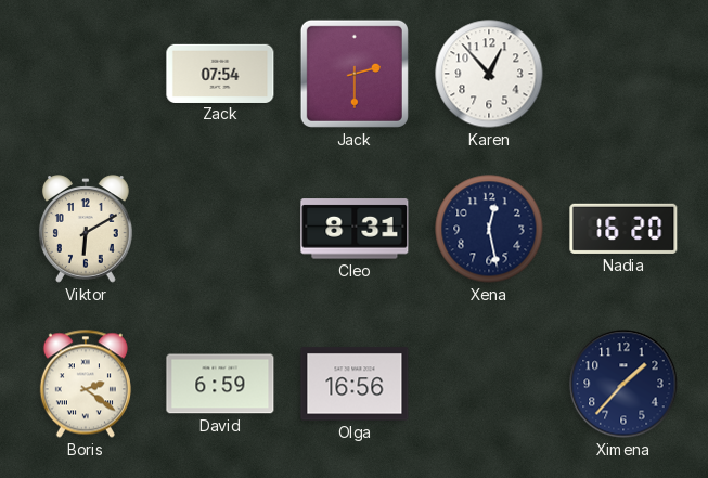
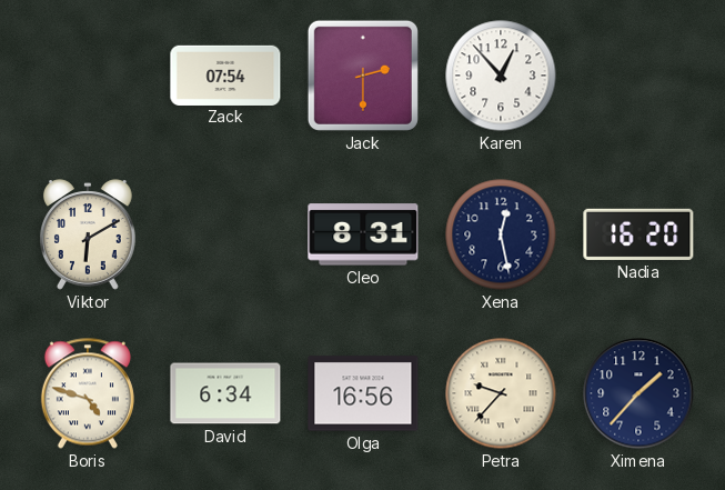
Boris: 2:21 -> 4:48
David: 6:59 -> 6:34
Petra: none -> 9:37
